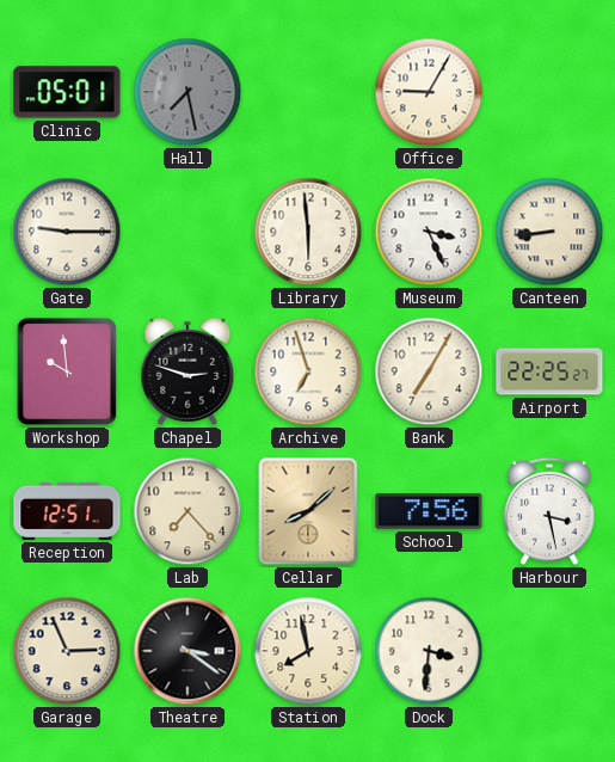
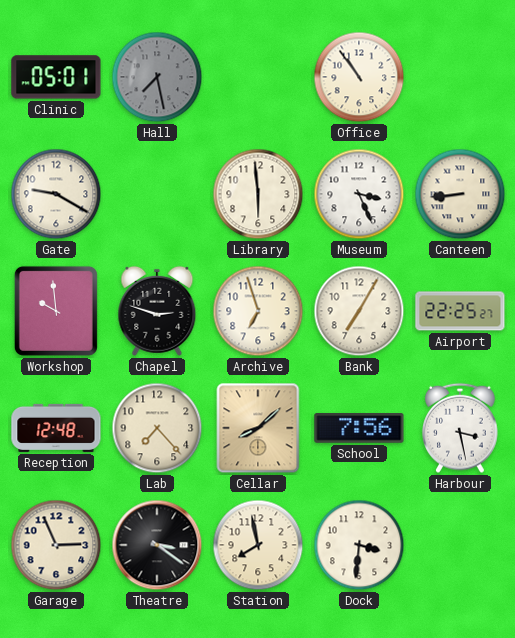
Office: 9:05 -> 10:54
Gate: 9:15 -> 9:20
Reception: 12:51 -> 12:48
